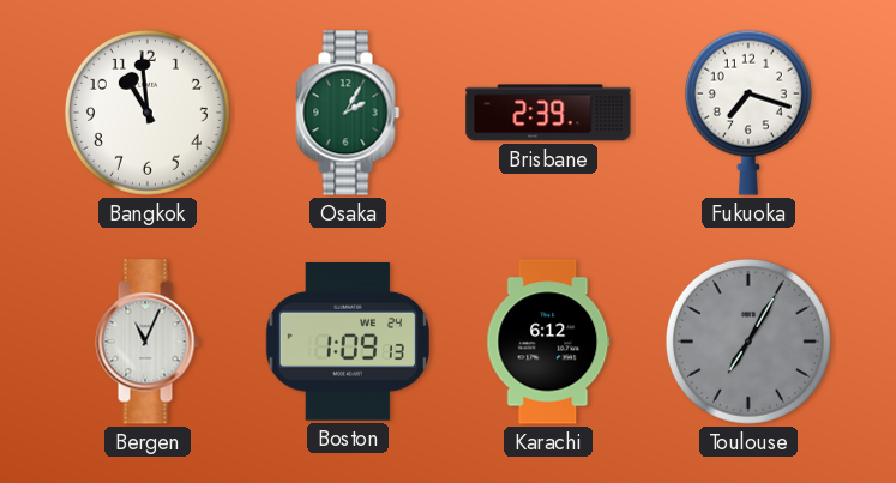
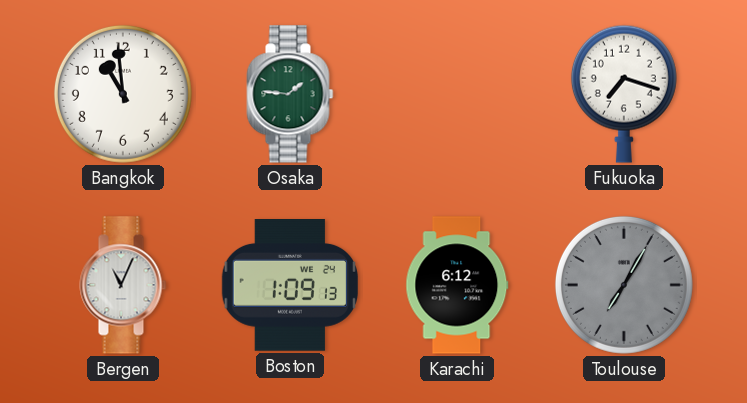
Osaka: 2:05 -> 1:46
Brisbane: 2:39 -> none
